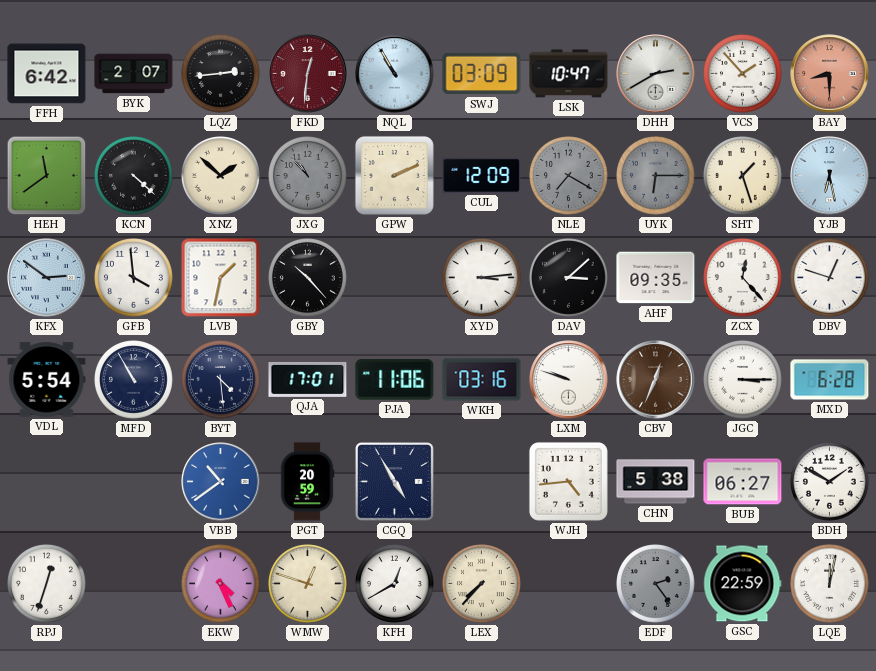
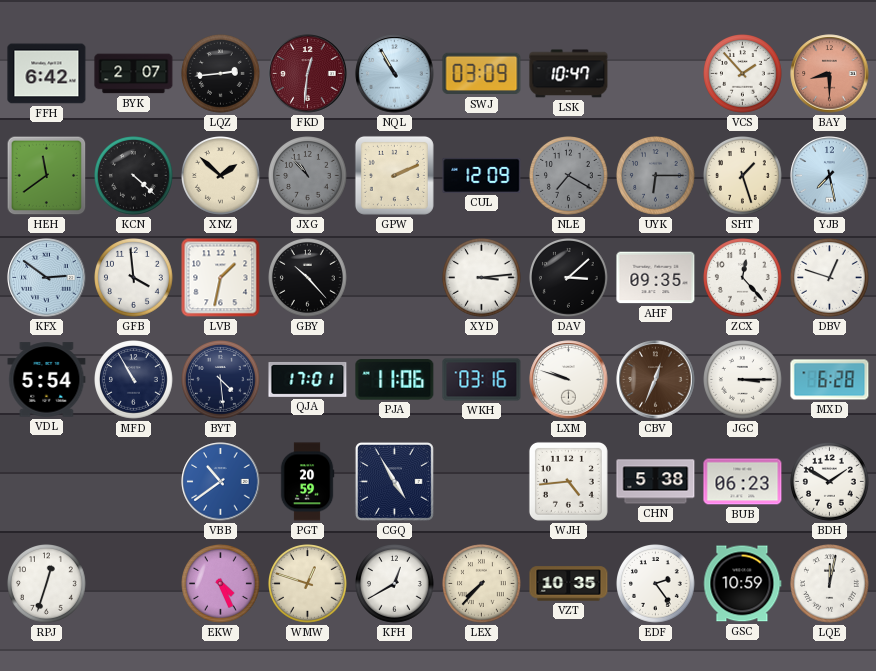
DHH: 2:40 -> none
YJB: 6:28 -> 7:28
BUB: 06:27 -> 06:23
VZT: none -> 10:35
EDF dial: grey -> white
GSC: 22:59 -> 10:59
